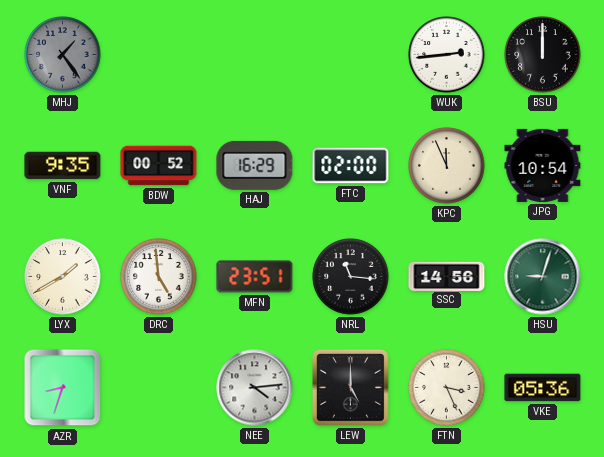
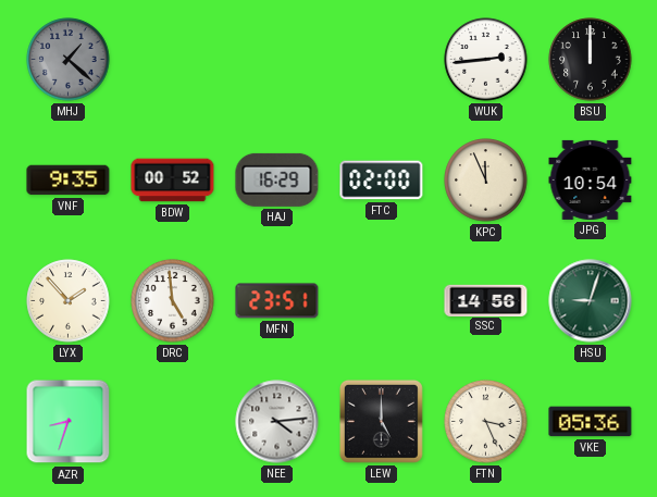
MHJ: 1:24 -> 1:22
LYX: 1:40 -> 1:53
NRL: 11:16 -> none
